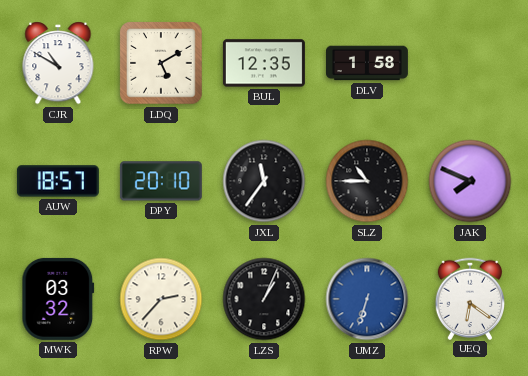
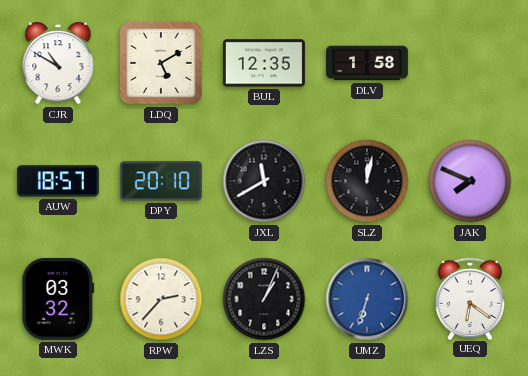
JXL: 11:36 -> 11:40
SLZ: 10:45 -> 12:02
